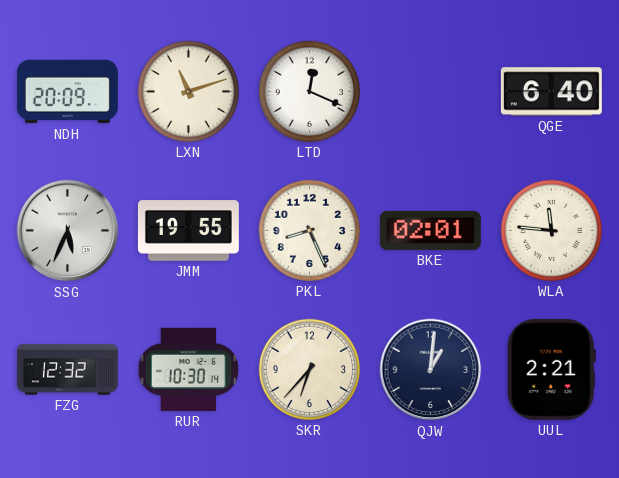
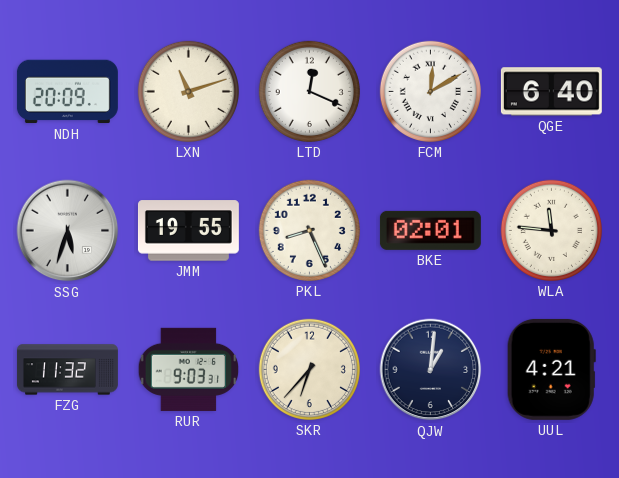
FCM: none -> 12:10
SSG: 5:34 -> 5:33
FZG: 12:32 -> 11:32
RUR: 10:30 -> 9:03
UUL: 2:21 -> 4:21
